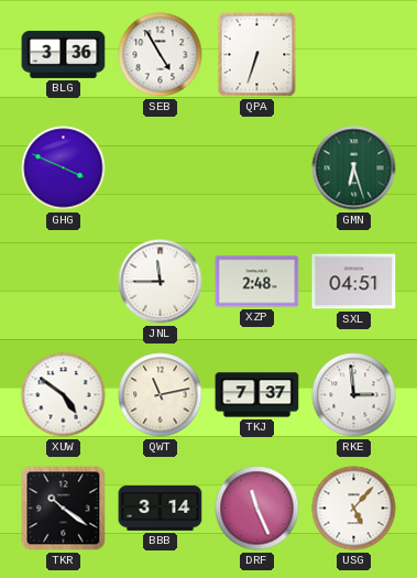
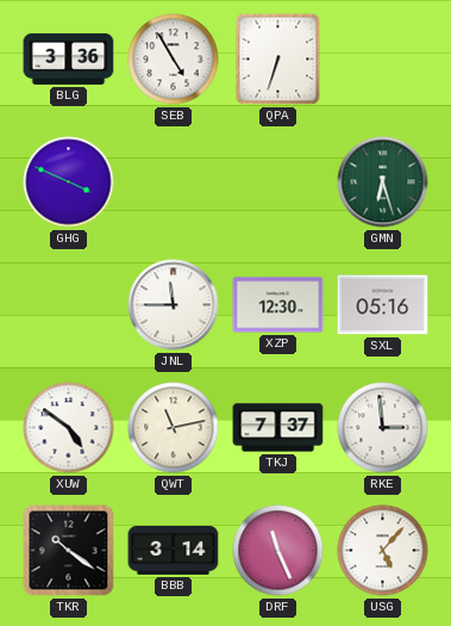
XZP: 2:48 -> 12:30
SXL: 04:51 -> 05:16
